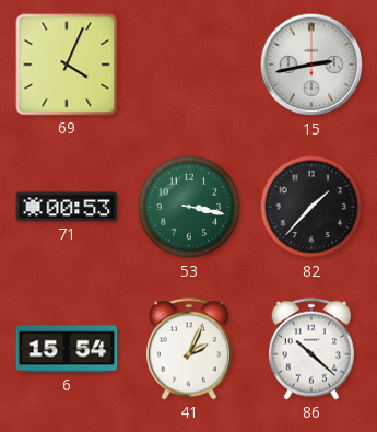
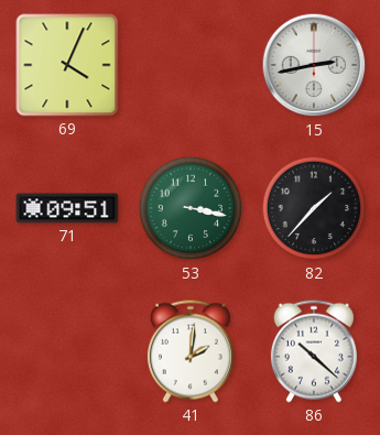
71: 00:53 -> 09:51
6: 15:54 -> none
41: 2:04 -> 2:01
